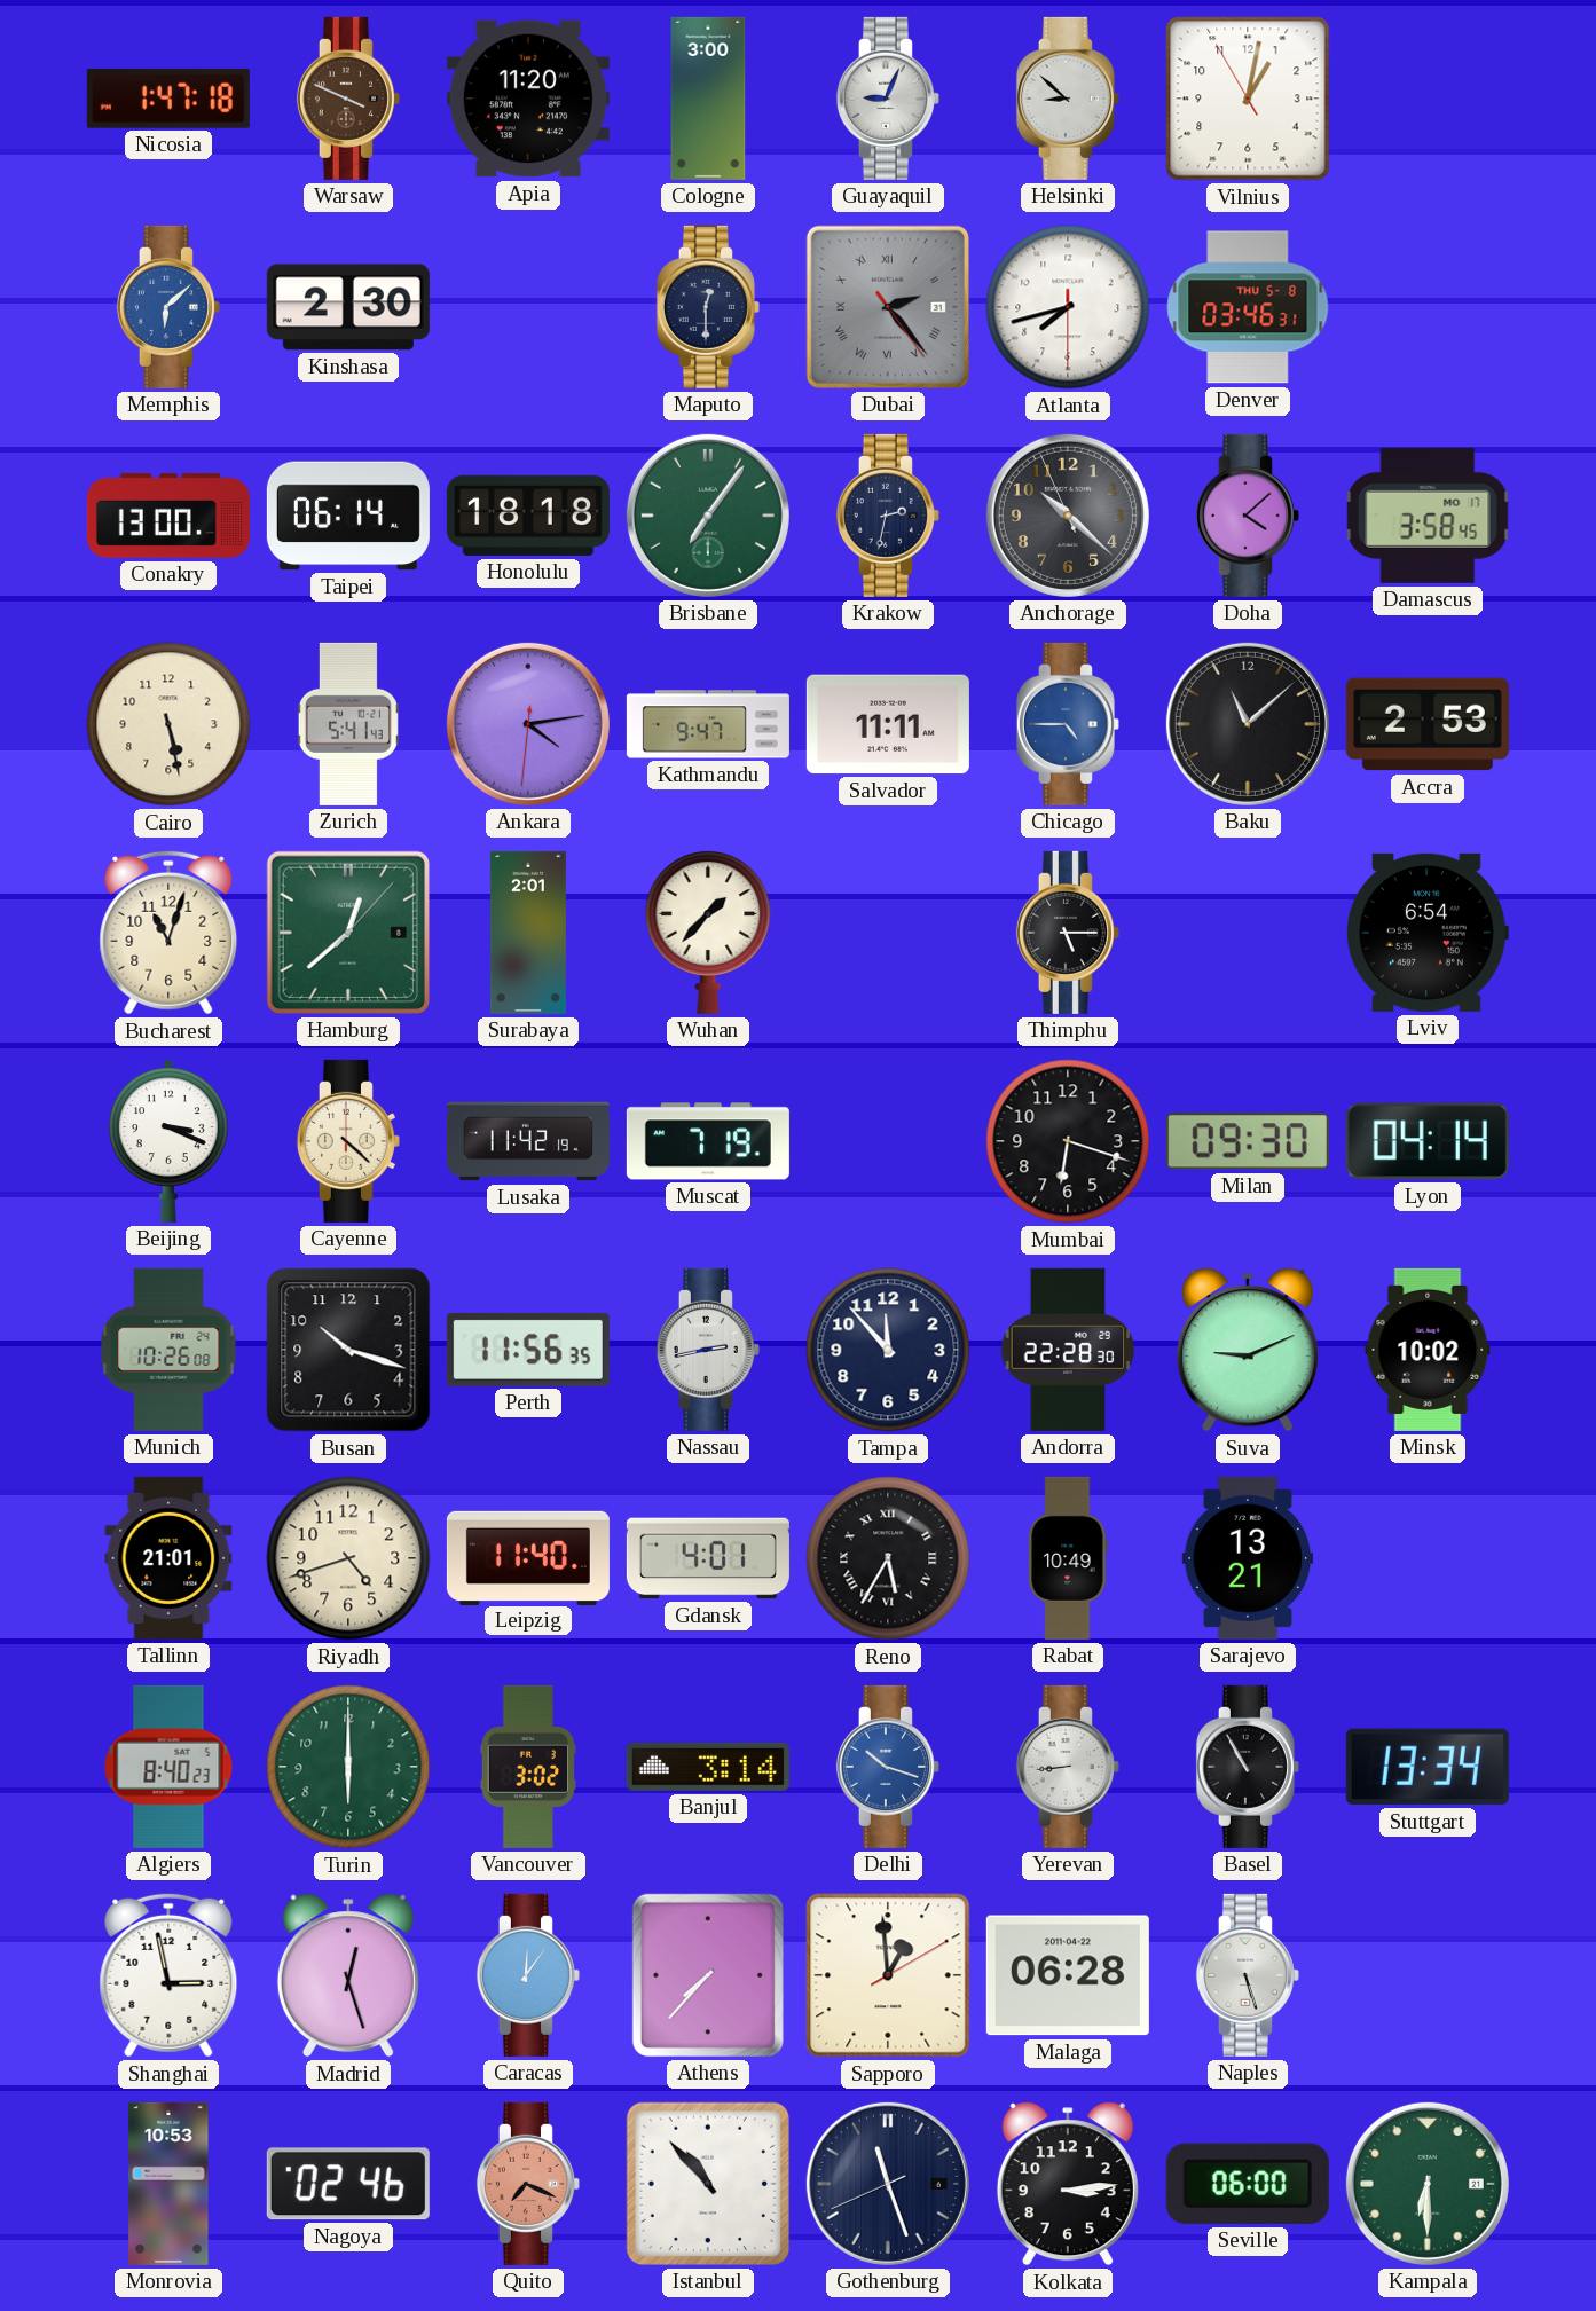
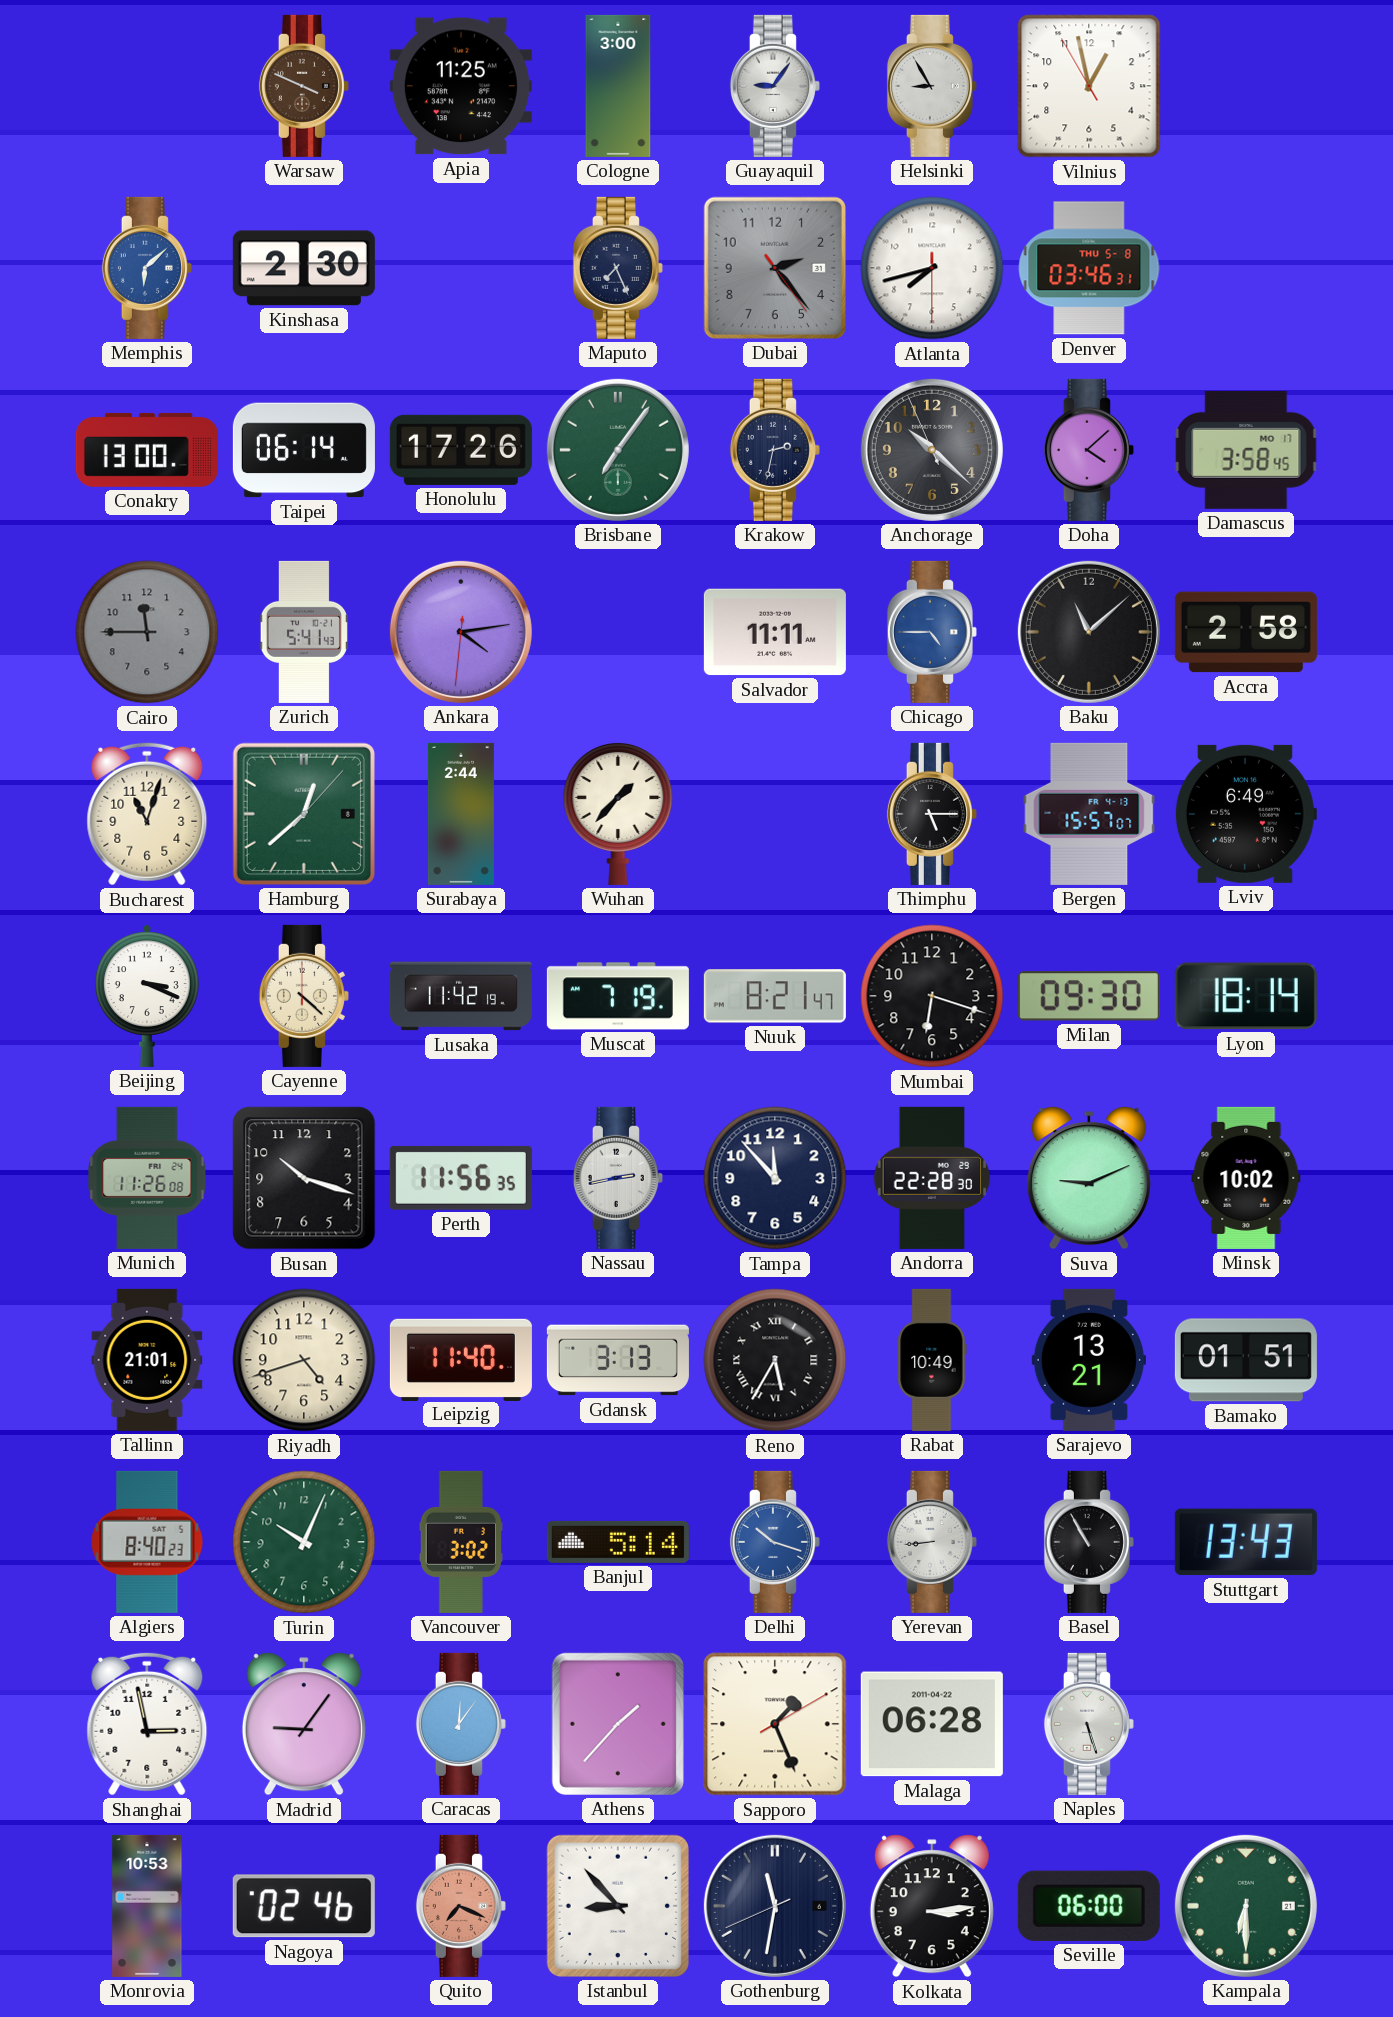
Nicosia: 1:47 -> none
Apia: 11:20 -> 11:25
Guayaquil: 9:04 -> 9:06
Helsinki: 8:52 -> 8:55
Vilnius: 1:01 -> 12:57
Maputo: 12:30 -> 7:26
Dubai numerals: Roman -> Arabic
Honolulu: 18:18 -> 17:26
Cairo: 5:28 -> 11:45
Cairo dial: cream -> grey
Kathmandu: 9:47 -> none
Accra: 2:53 -> 2:58
Surabaya: 2:01 -> 2:44
Bergen: none -> 15:57
Lviv: 6:54 -> 6:49
Nuuk: none -> 8:21
Lyon: 04:14 -> 18:14
Munich: 10:26 -> 11:26
Gdansk: 4:01 -> 3:13
Bamako: none -> 01:51
Turin: 6:00 -> 10:04
Banjul: 3:14 -> 5:14
Stuttgart: 13:34 -> 13:43
Madrid: 12:27 -> 9:06
Athens: 7:37 -> 1:37
Sapporo: 12:59 -> 1:26
Istanbul: 10:53 -> 8:53
Gothenburg: 11:26 -> 11:31
